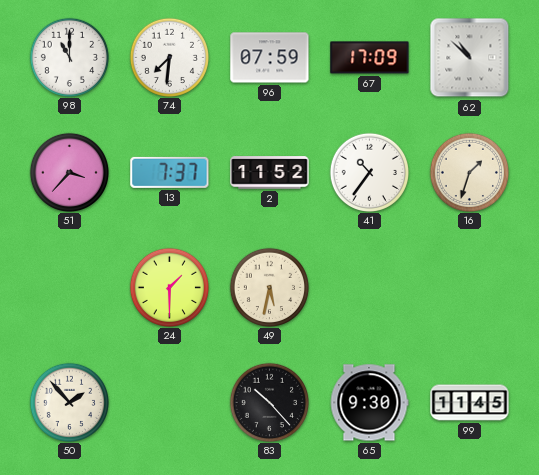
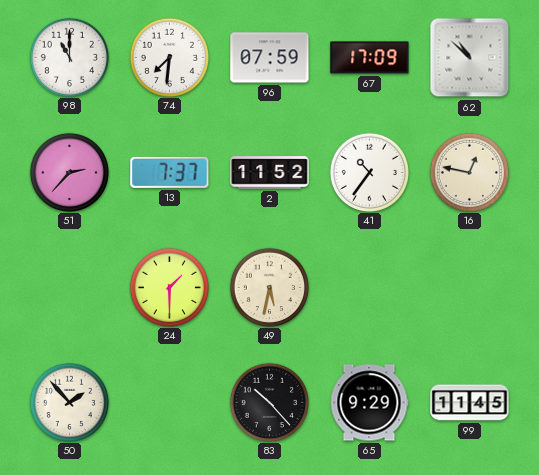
51: 3:37 -> 2:37
16: 1:33 -> 12:47
65: 9:30 -> 9:29
